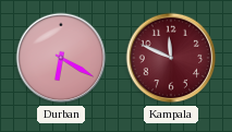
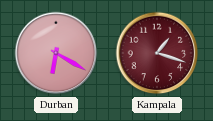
Kampala: 11:49 -> 1:18
